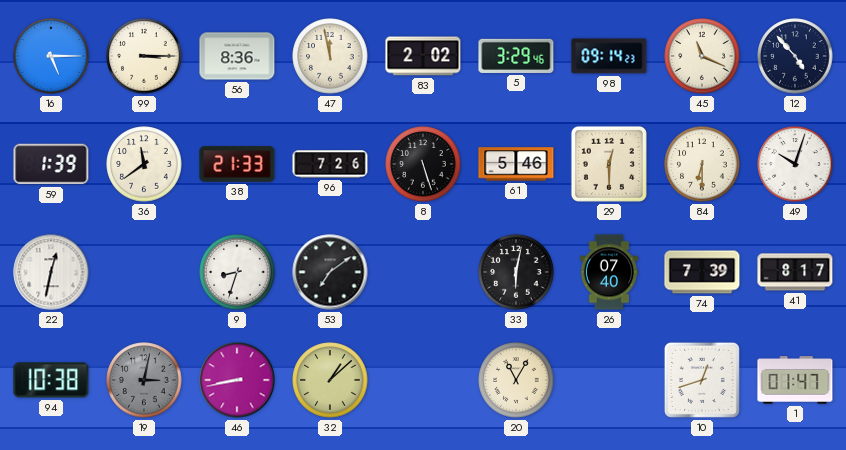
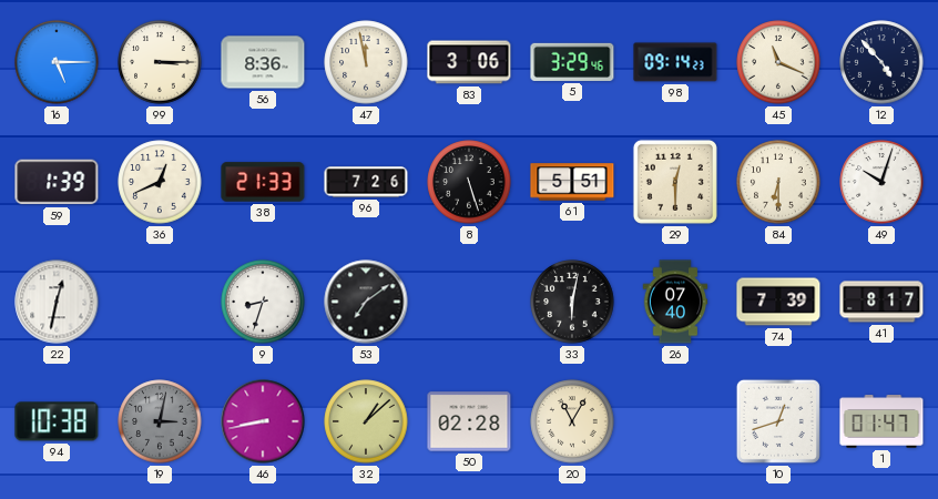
83: 2:02 -> 3:06
36: 11:39 -> 12:41
61: 5:46 -> 5:51
50: none -> 02:28
